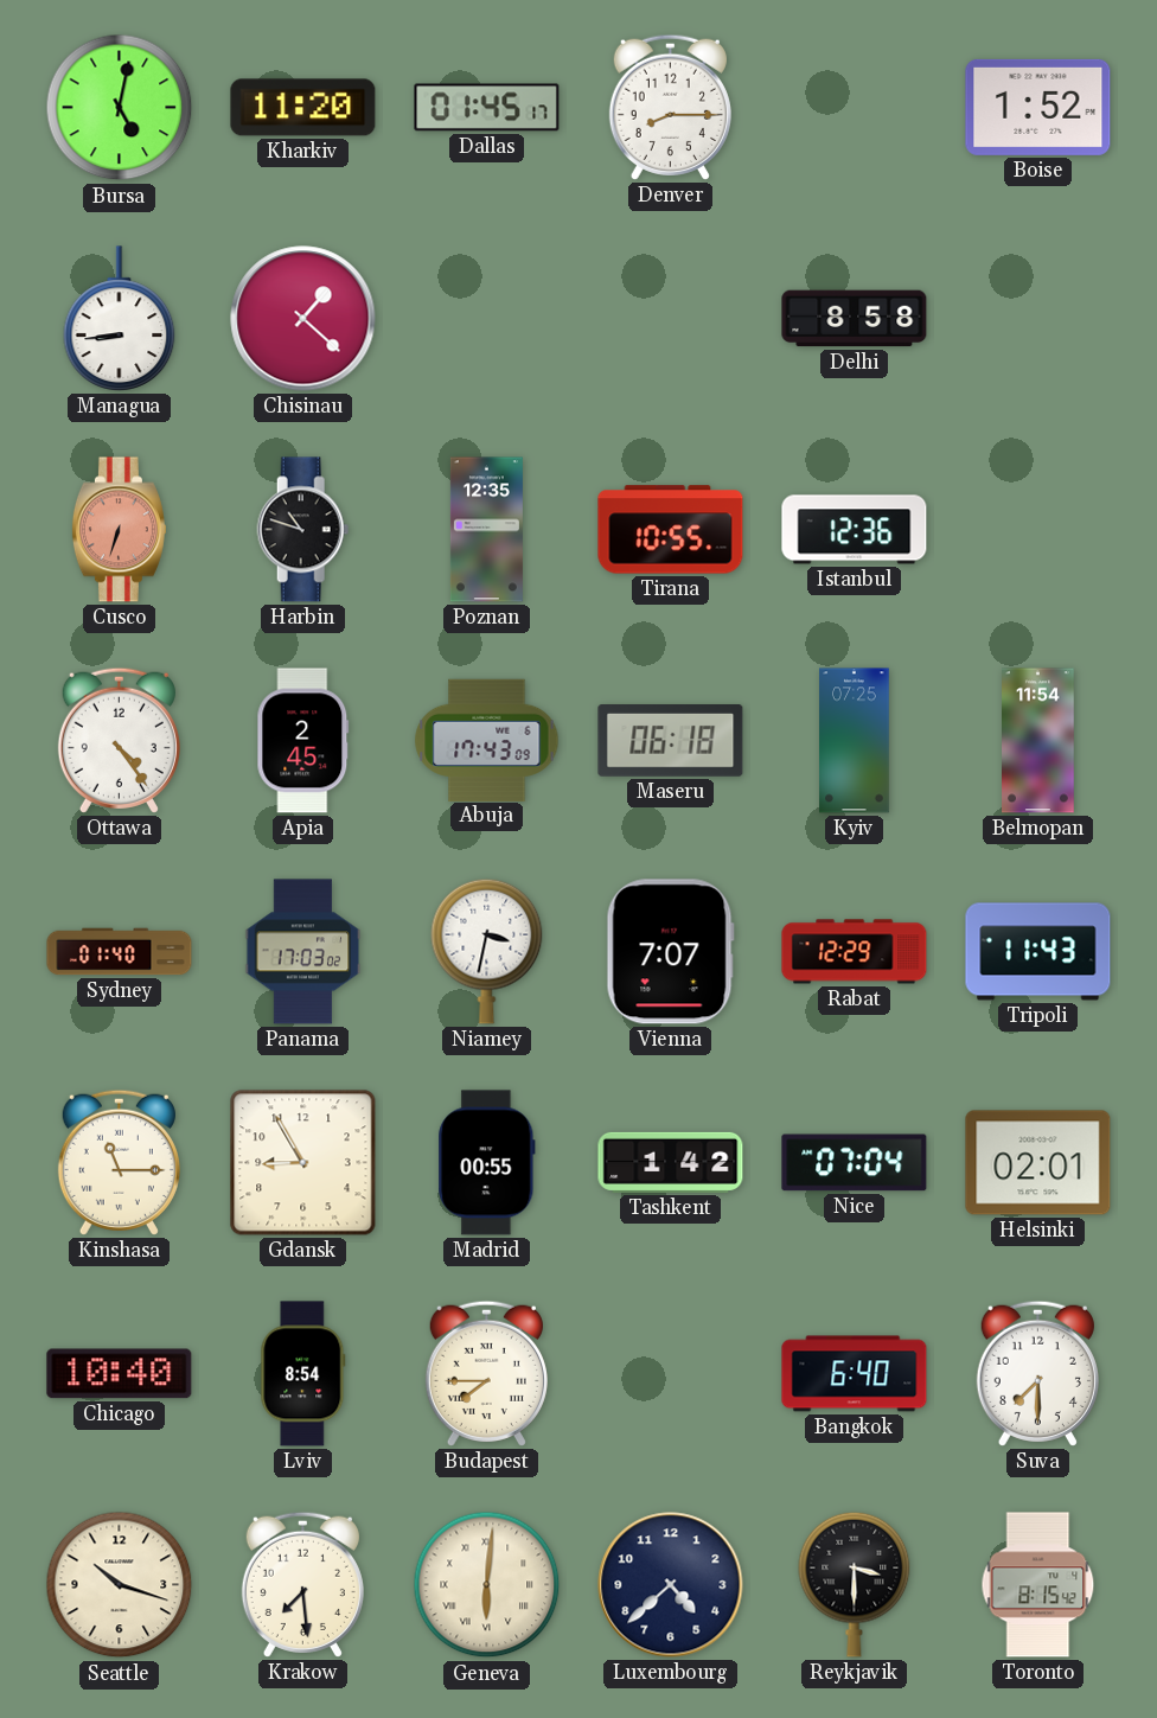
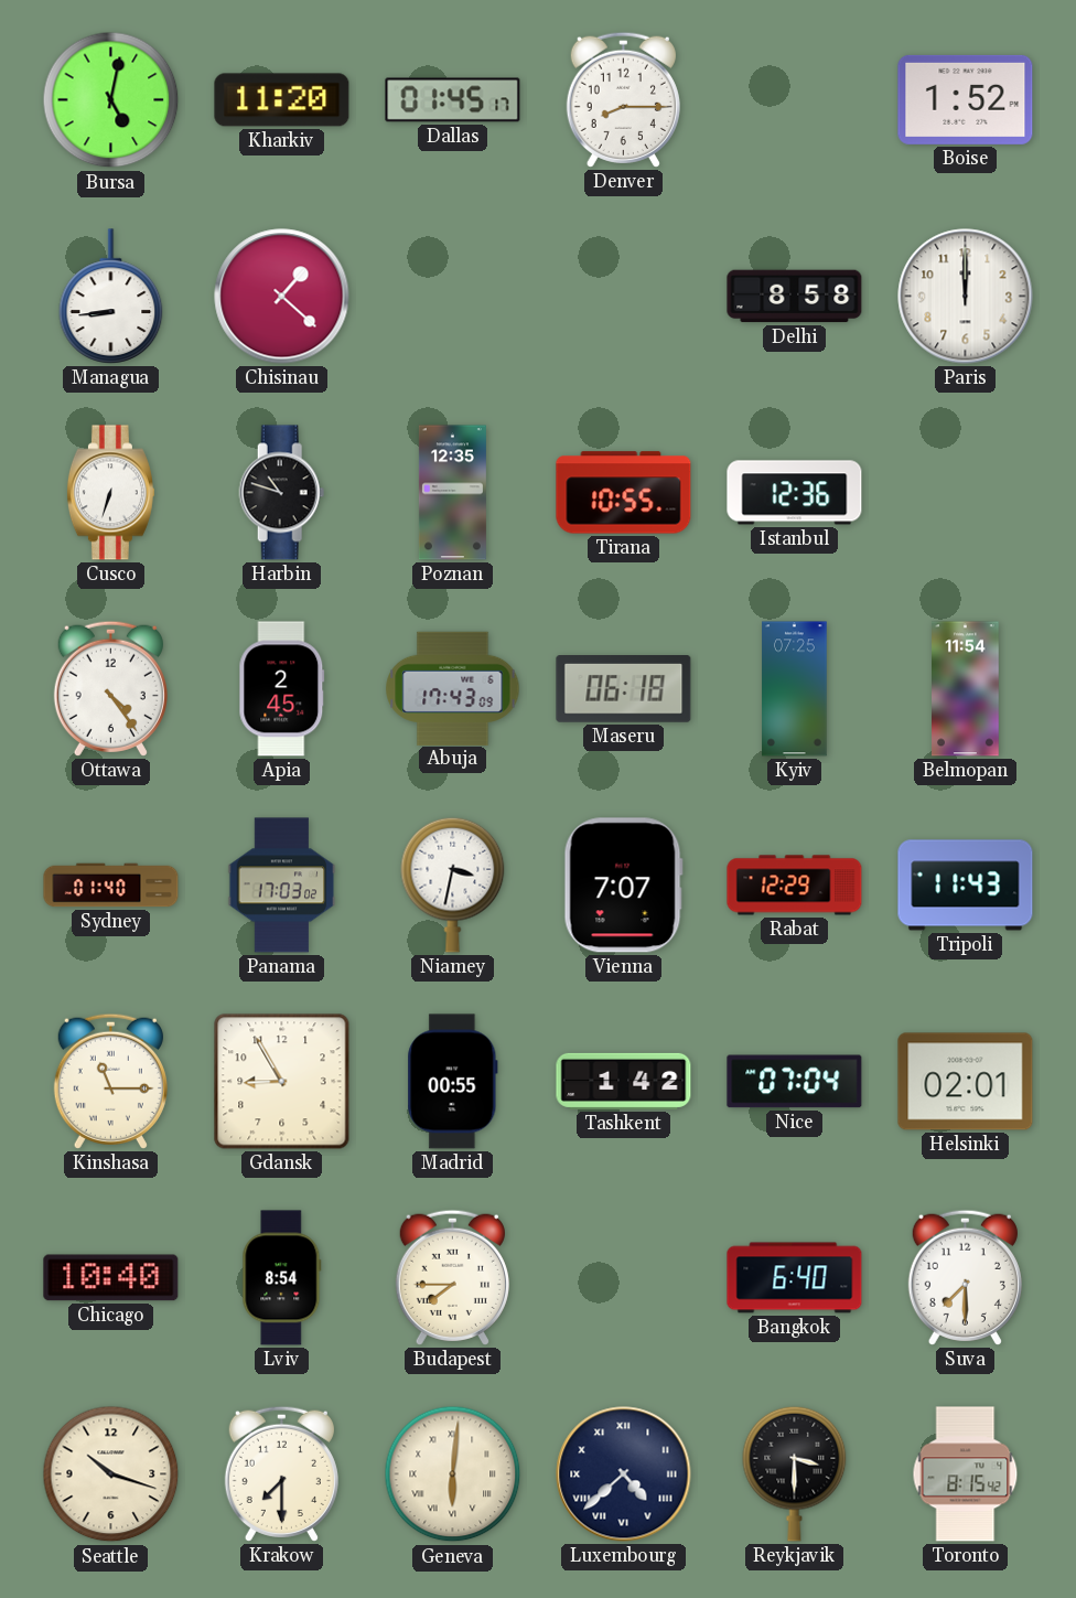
Paris: none -> 12:00
Cusco dial: salmon -> white
Krakow: 7:29 -> 7:30
Luxembourg numerals: Arabic -> Roman
